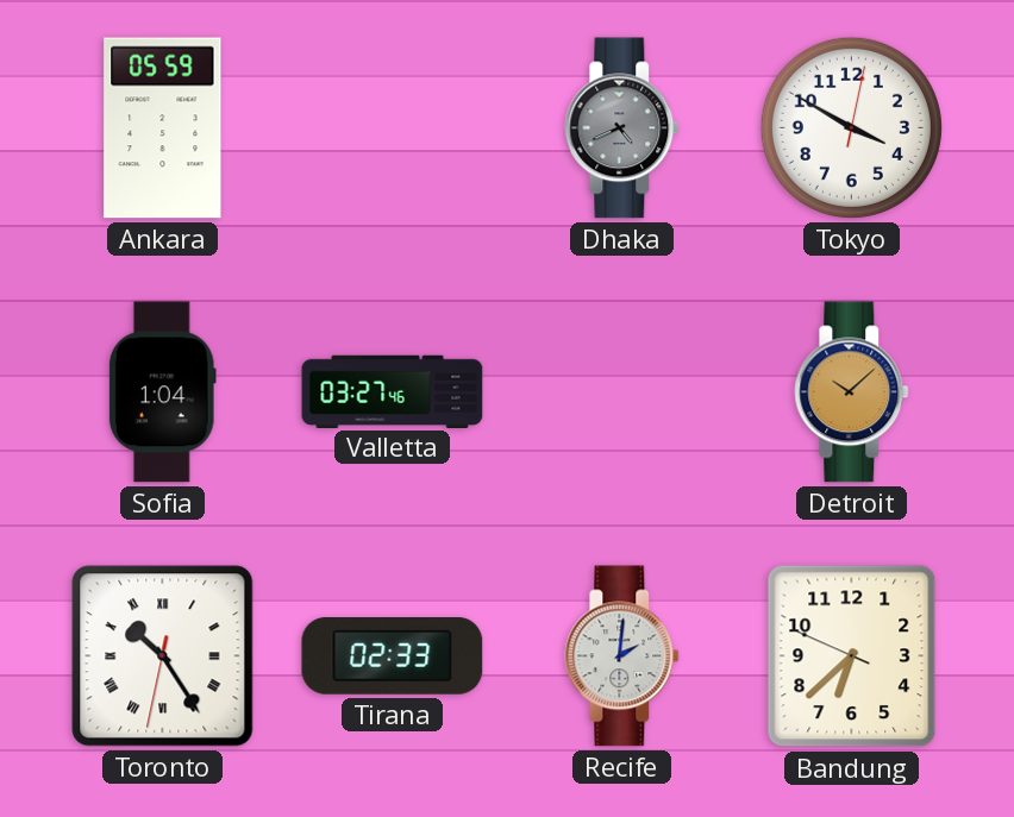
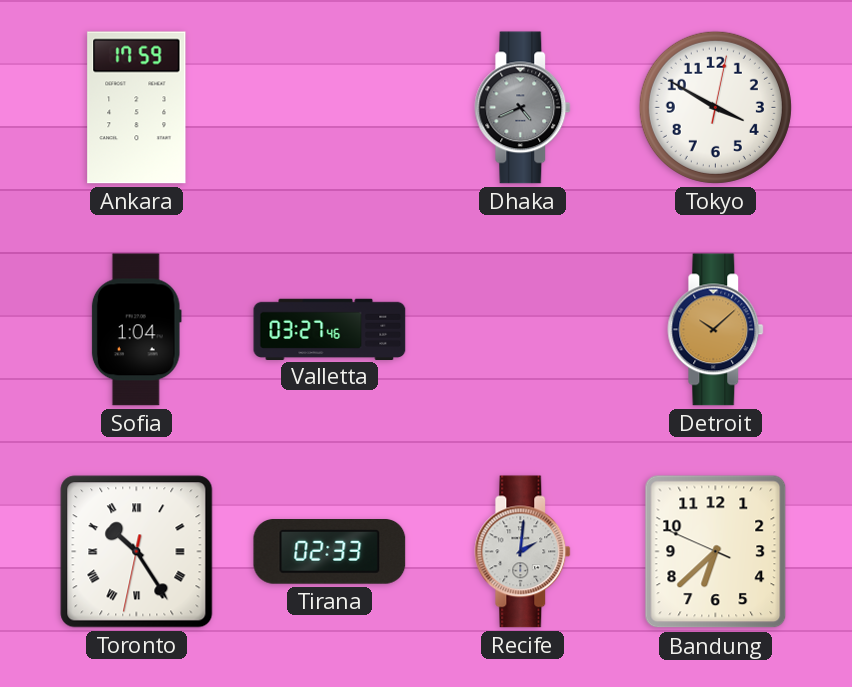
Ankara: 05:59 -> 17:59
